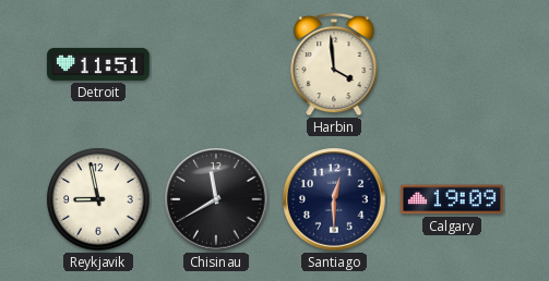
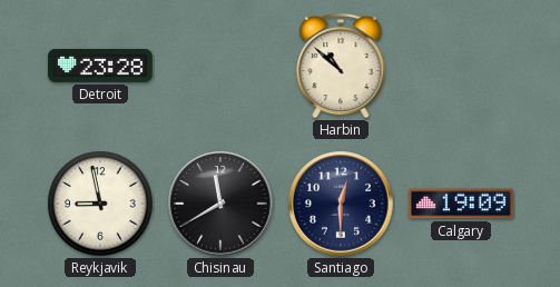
Detroit: 11:51 -> 23:28
Harbin: 3:59 -> 10:52
